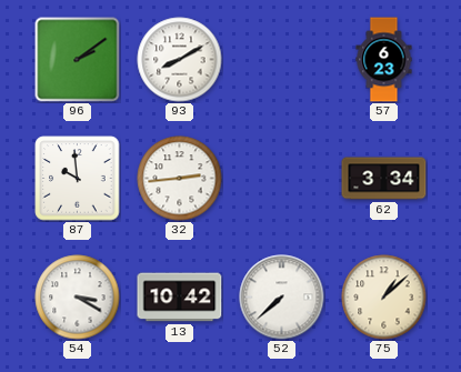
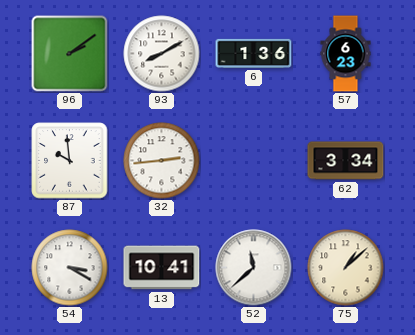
6: none -> 1:36
13: 10:42 -> 10:41
52: 7:38 -> 11:38
